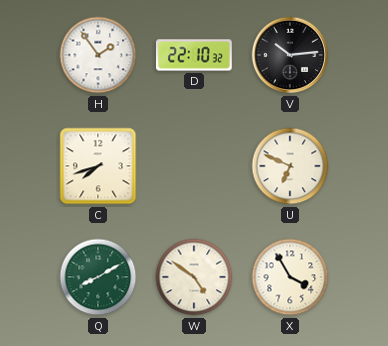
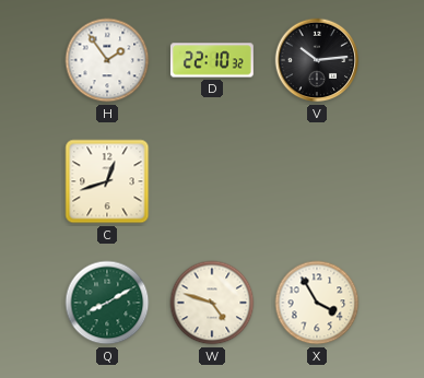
C: 7:42 -> 12:42
U: 6:49 -> none
W: 4:51 -> 4:48
